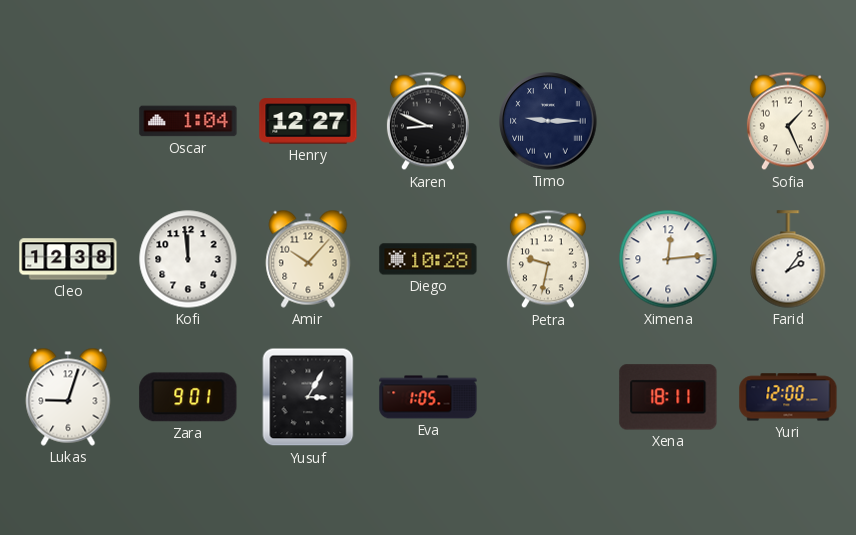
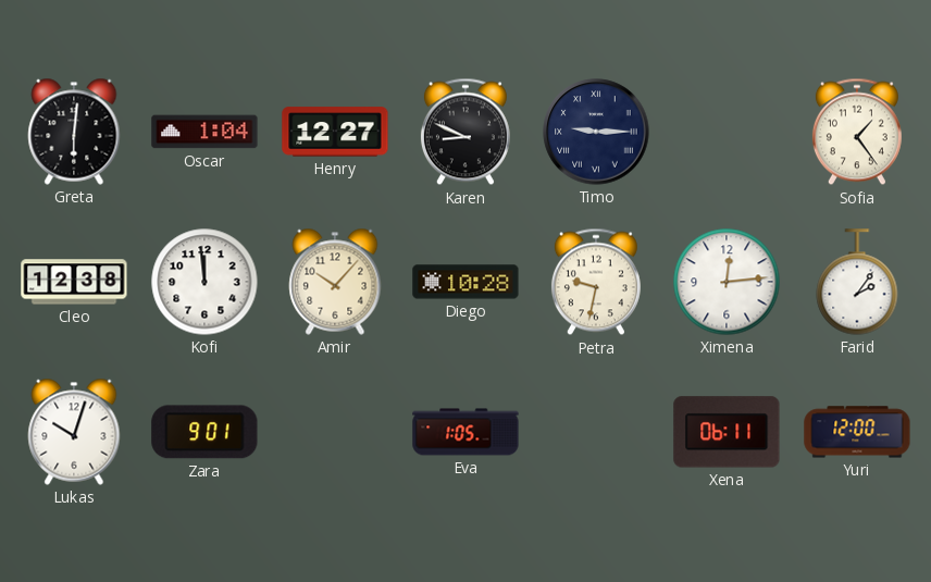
Greta: none -> 6:01
Sofia: 1:26 -> 1:24
Lukas: 9:03 -> 10:03
Yusuf: 3:05 -> none
Xena: 18:11 -> 06:11
